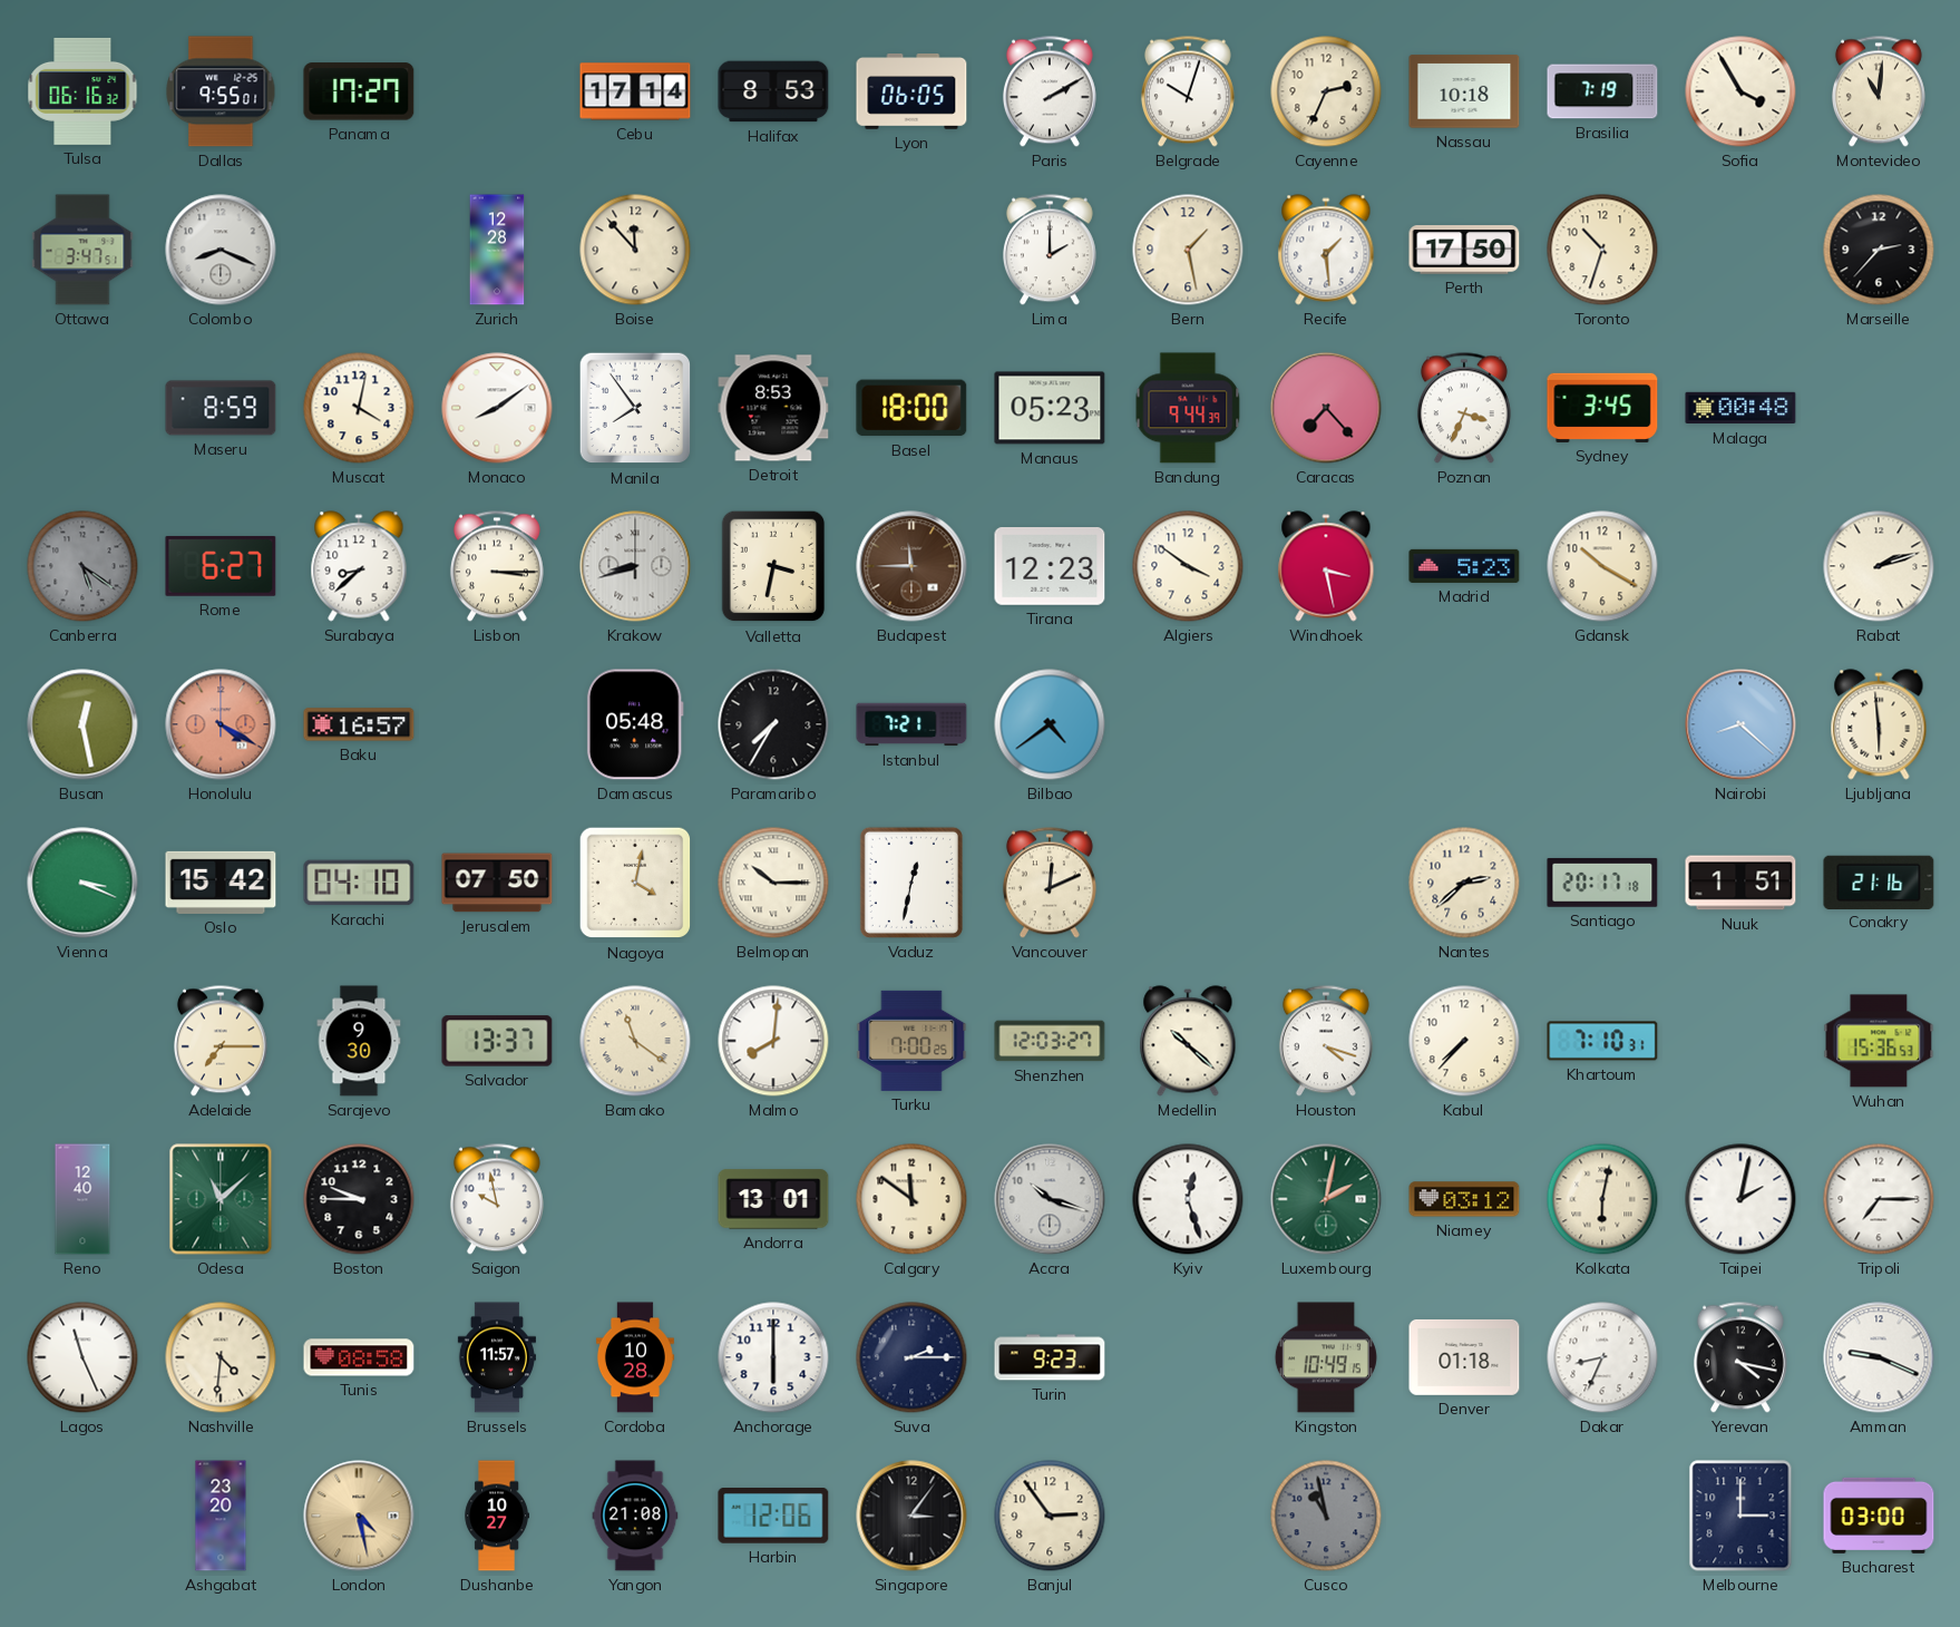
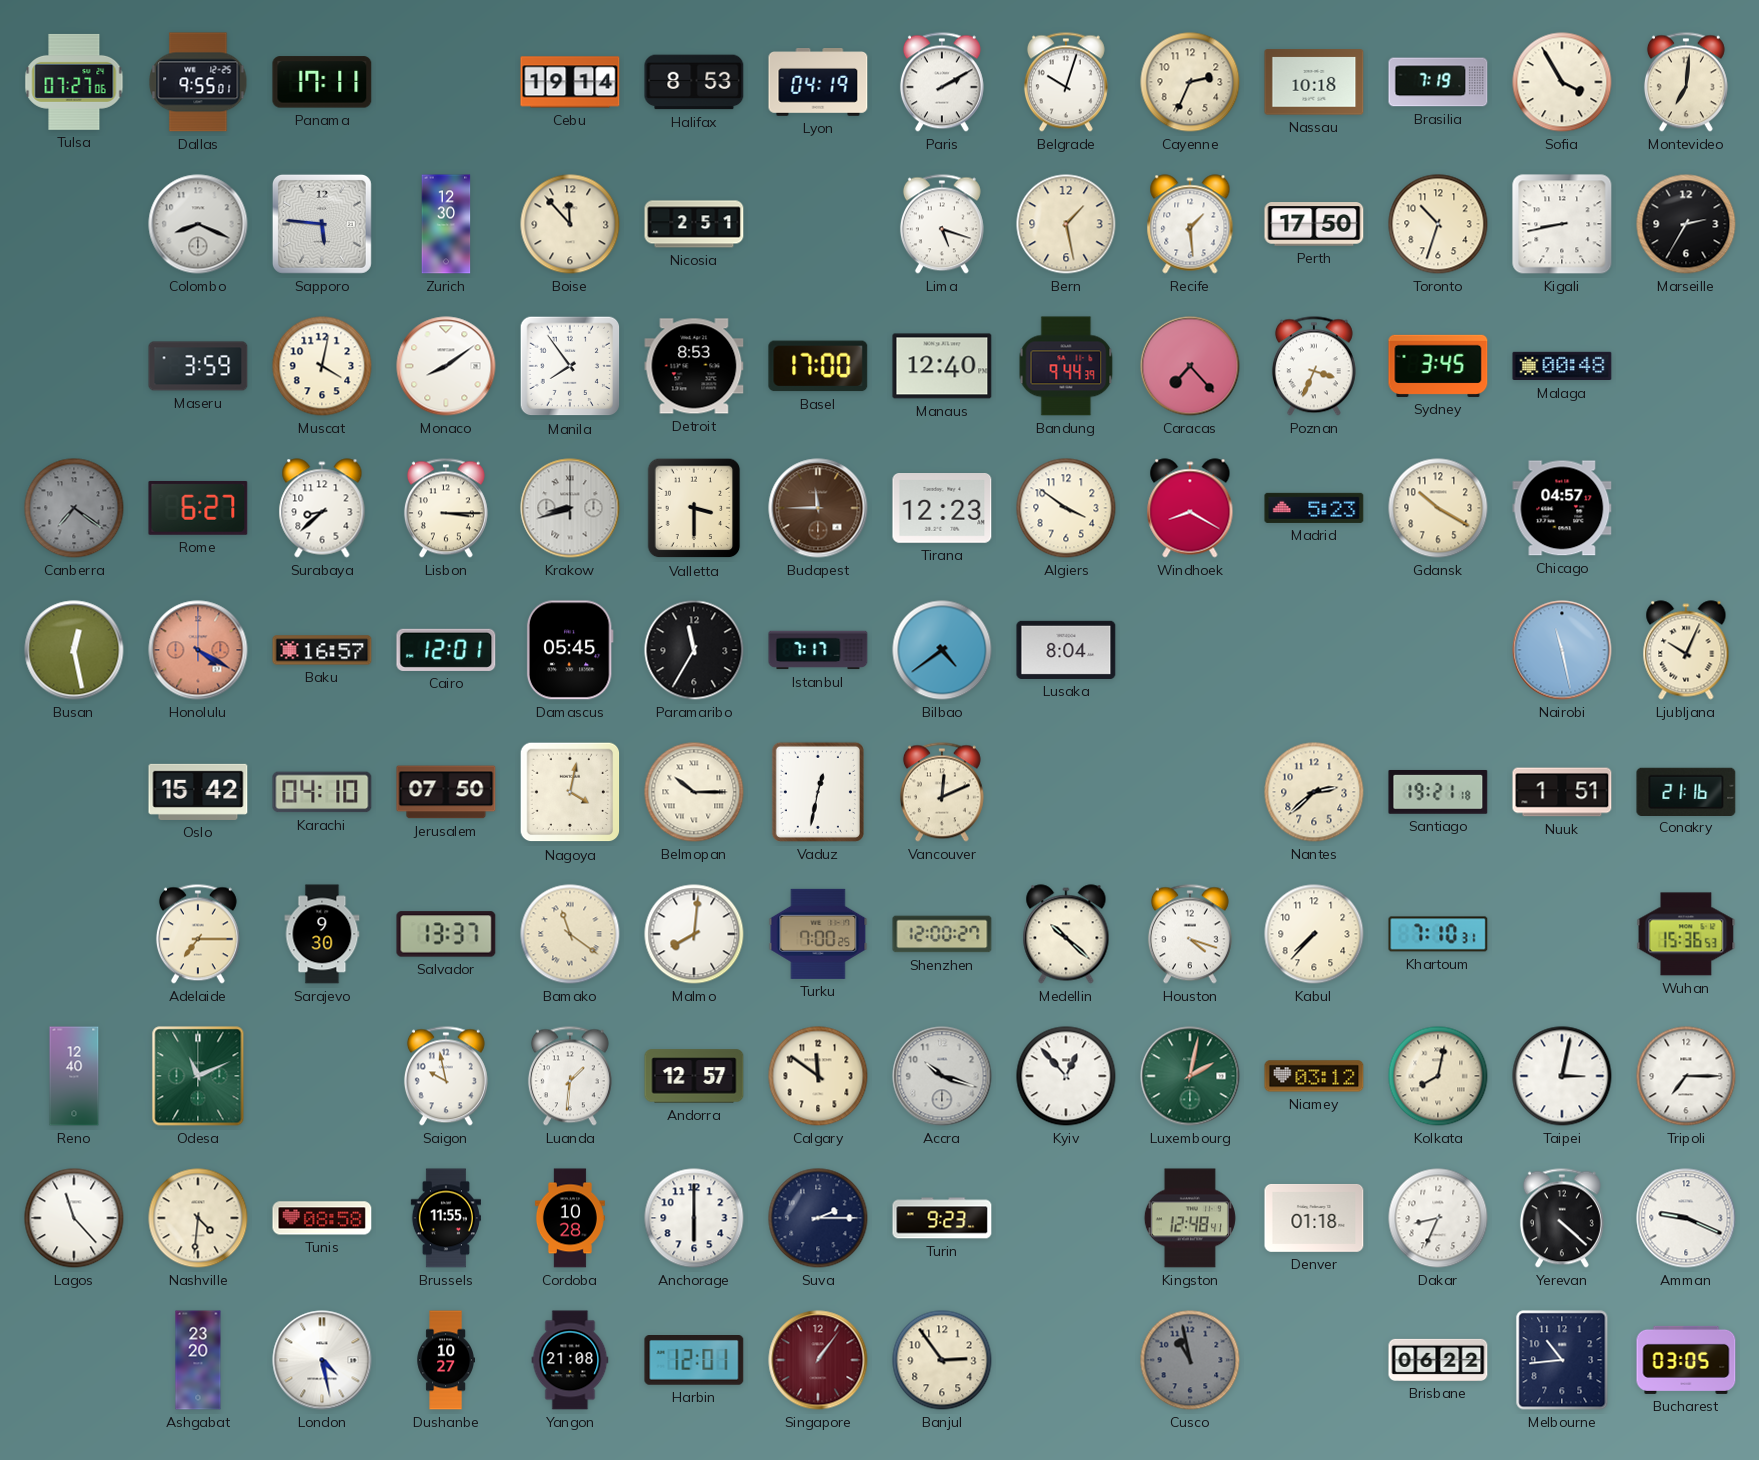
Tulsa: 06:16 -> 07:27
Panama: 17:27 -> 17:11
Cebu: 17:14 -> 19:14
Lyon: 06:05 -> 04:19
Montevideo: 11:01 -> 7:01
Ottawa: 3:47 -> none
Sapporo: none -> 5:46
Zurich: 12:28 -> 12:30
Nicosia: none -> 2:51
Lima: 2:00 -> 5:18
Kigali: none -> 8:43
Marseille: 2:37 -> 2:35
Maseru: 8:59 -> 3:59
Basel: 18:00 -> 17:00
Manaus: 05:23 -> 12:40
Canberra: 5:21 -> 7:21
Valletta: 3:32 -> 3:30
Windhoek: 3:28 -> 8:20
Chicago: none -> 04:57
Rabat: 2:12 -> none
Cairo: none -> 12:01
Damascus: 05:48 -> 05:45
Paramaribo: 7:35 -> 11:35
Istanbul: 7:21 -> 7:17
Lusaka: none -> 8:04
Nairobi: 8:22 -> 11:28
Ljubljana: 5:59 -> 10:04
Vienna: 3:19 -> none
Santiago: 20:17 -> 19:21
Shenzhen: 12:03 -> 12:00
Odesa: 11:08 -> 11:11
Boston: 9:45 -> none
Luanda: none -> 1:31
Andorra: 13:01 -> 12:57
Kyiv: 12:27 -> 12:53
Kolkata: 6:02 -> 8:02
Taipei: 2:02 -> 3:02
Lagos: 11:26 -> 11:23
Brussels: 11:57 -> 11:55
Kingston: 10:49 -> 12:48
Yerevan: 4:17 -> 4:22
London dial: champagne -> white
Harbin: 12:06 -> 12:01
Singapore: 3:06 -> 1:06
Singapore dial: black -> burgundy
Brisbane: none -> 06:22
Melbourne: 3:00 -> 10:44
Bucharest: 03:00 -> 03:05
